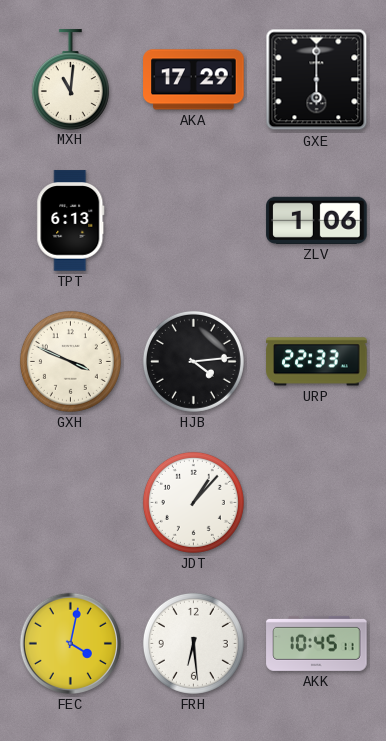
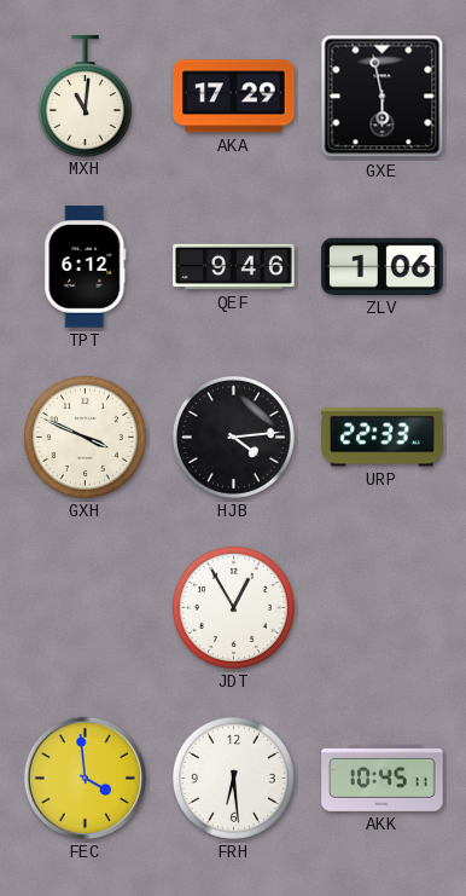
GXE: 6:00 -> 5:58
TPT: 6:13 -> 6:12
QEF: none -> 9:46
JDT: 1:07 -> 12:55
FEC: 4:02 -> 3:59
